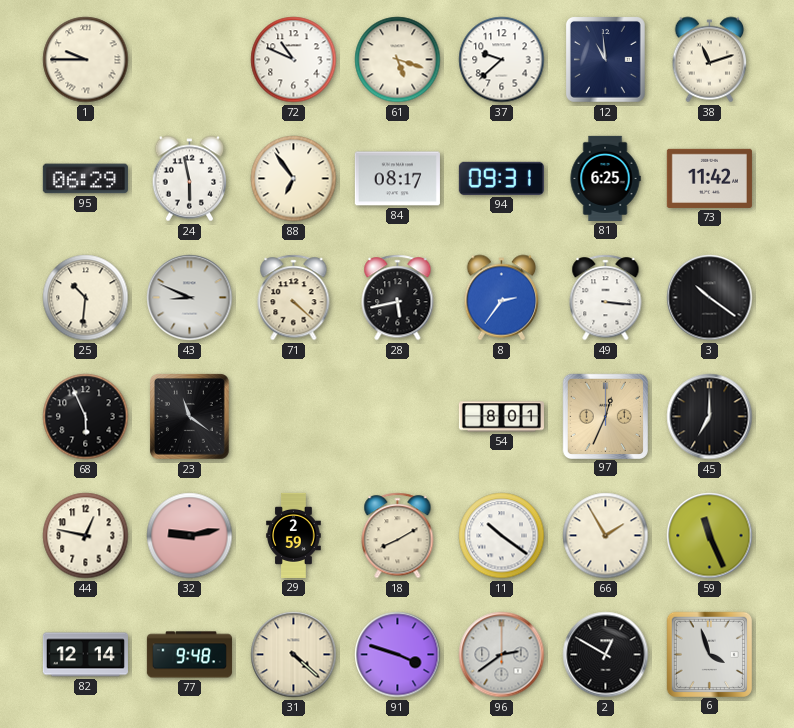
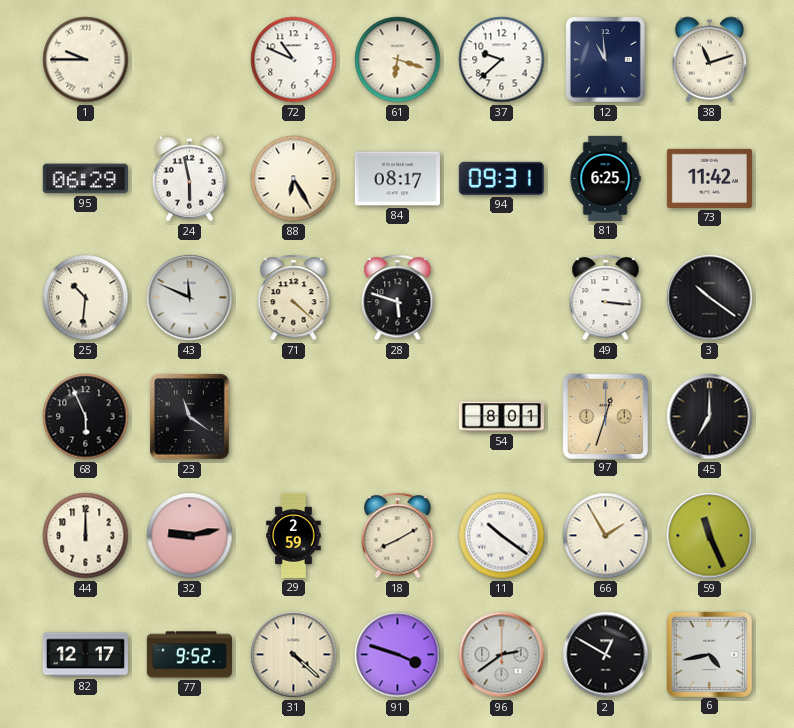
61: 5:18 -> 6:18
88: 6:54 -> 6:25
43: 8:49 -> 11:49
28: 5:43 -> 5:48
8: 2:36 -> none
97: 12:34 -> 12:33
44: 12:47 -> 12:00
82: 12:14 -> 12:17
77: 9:48 -> 9:52
6: 3:57 -> 4:43
